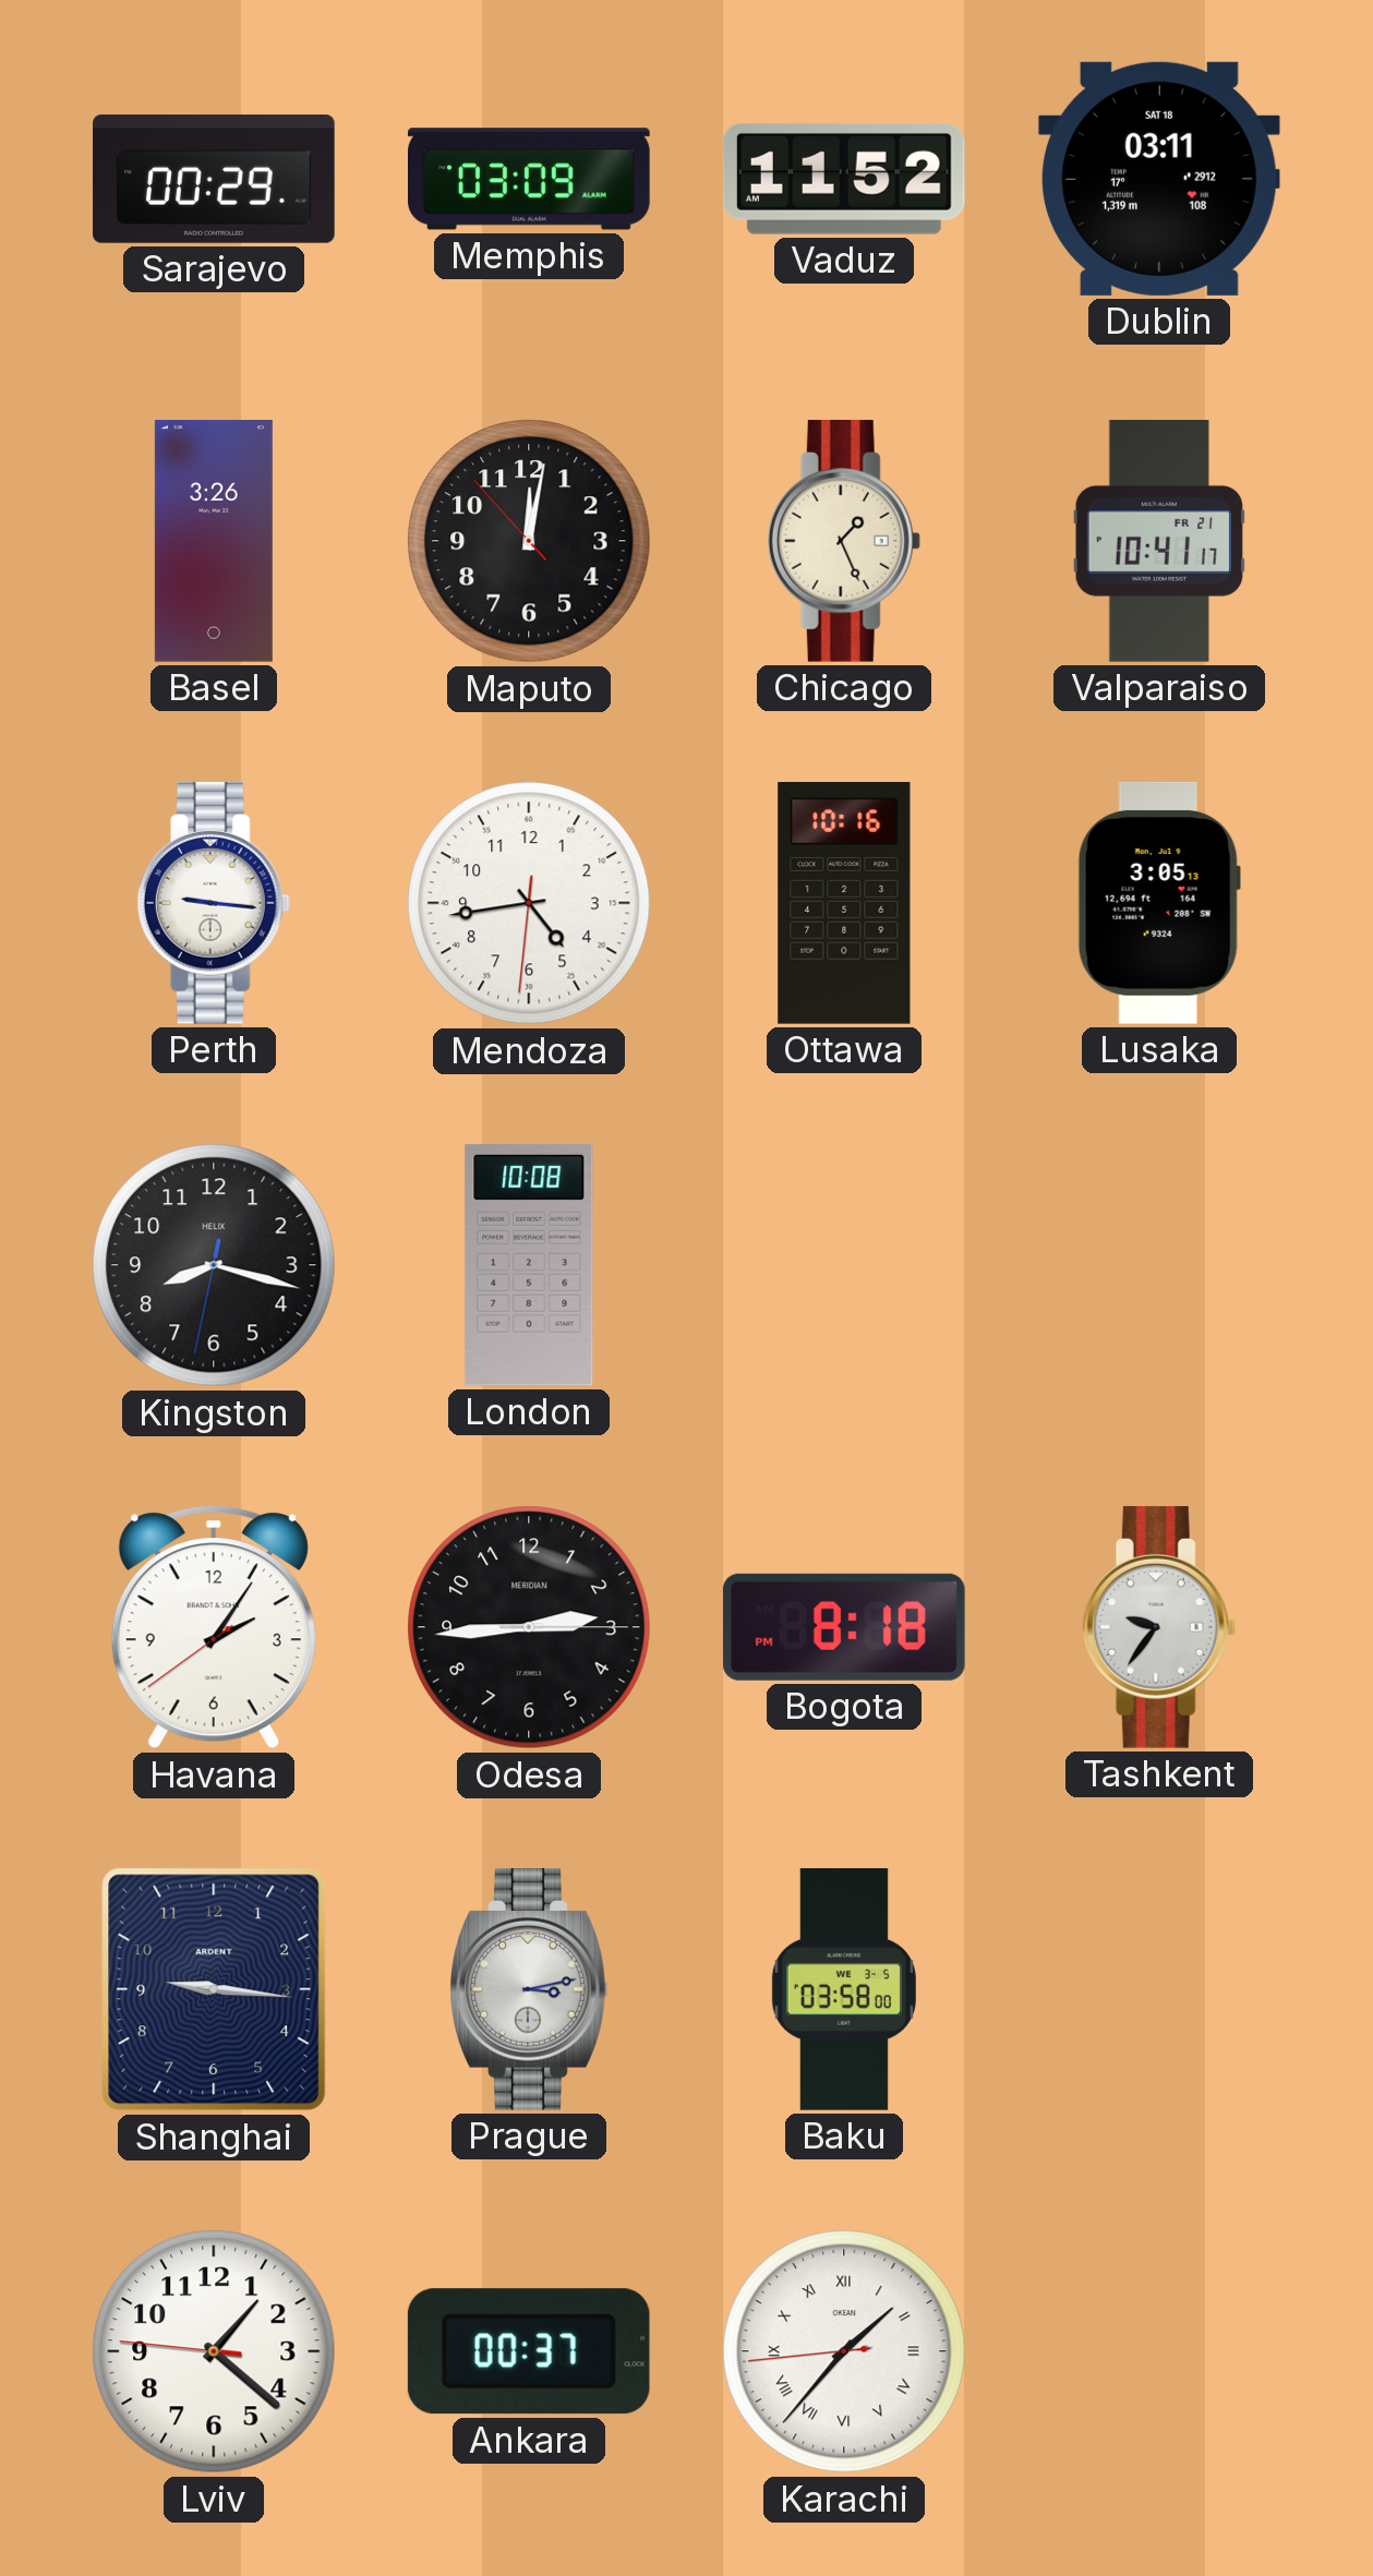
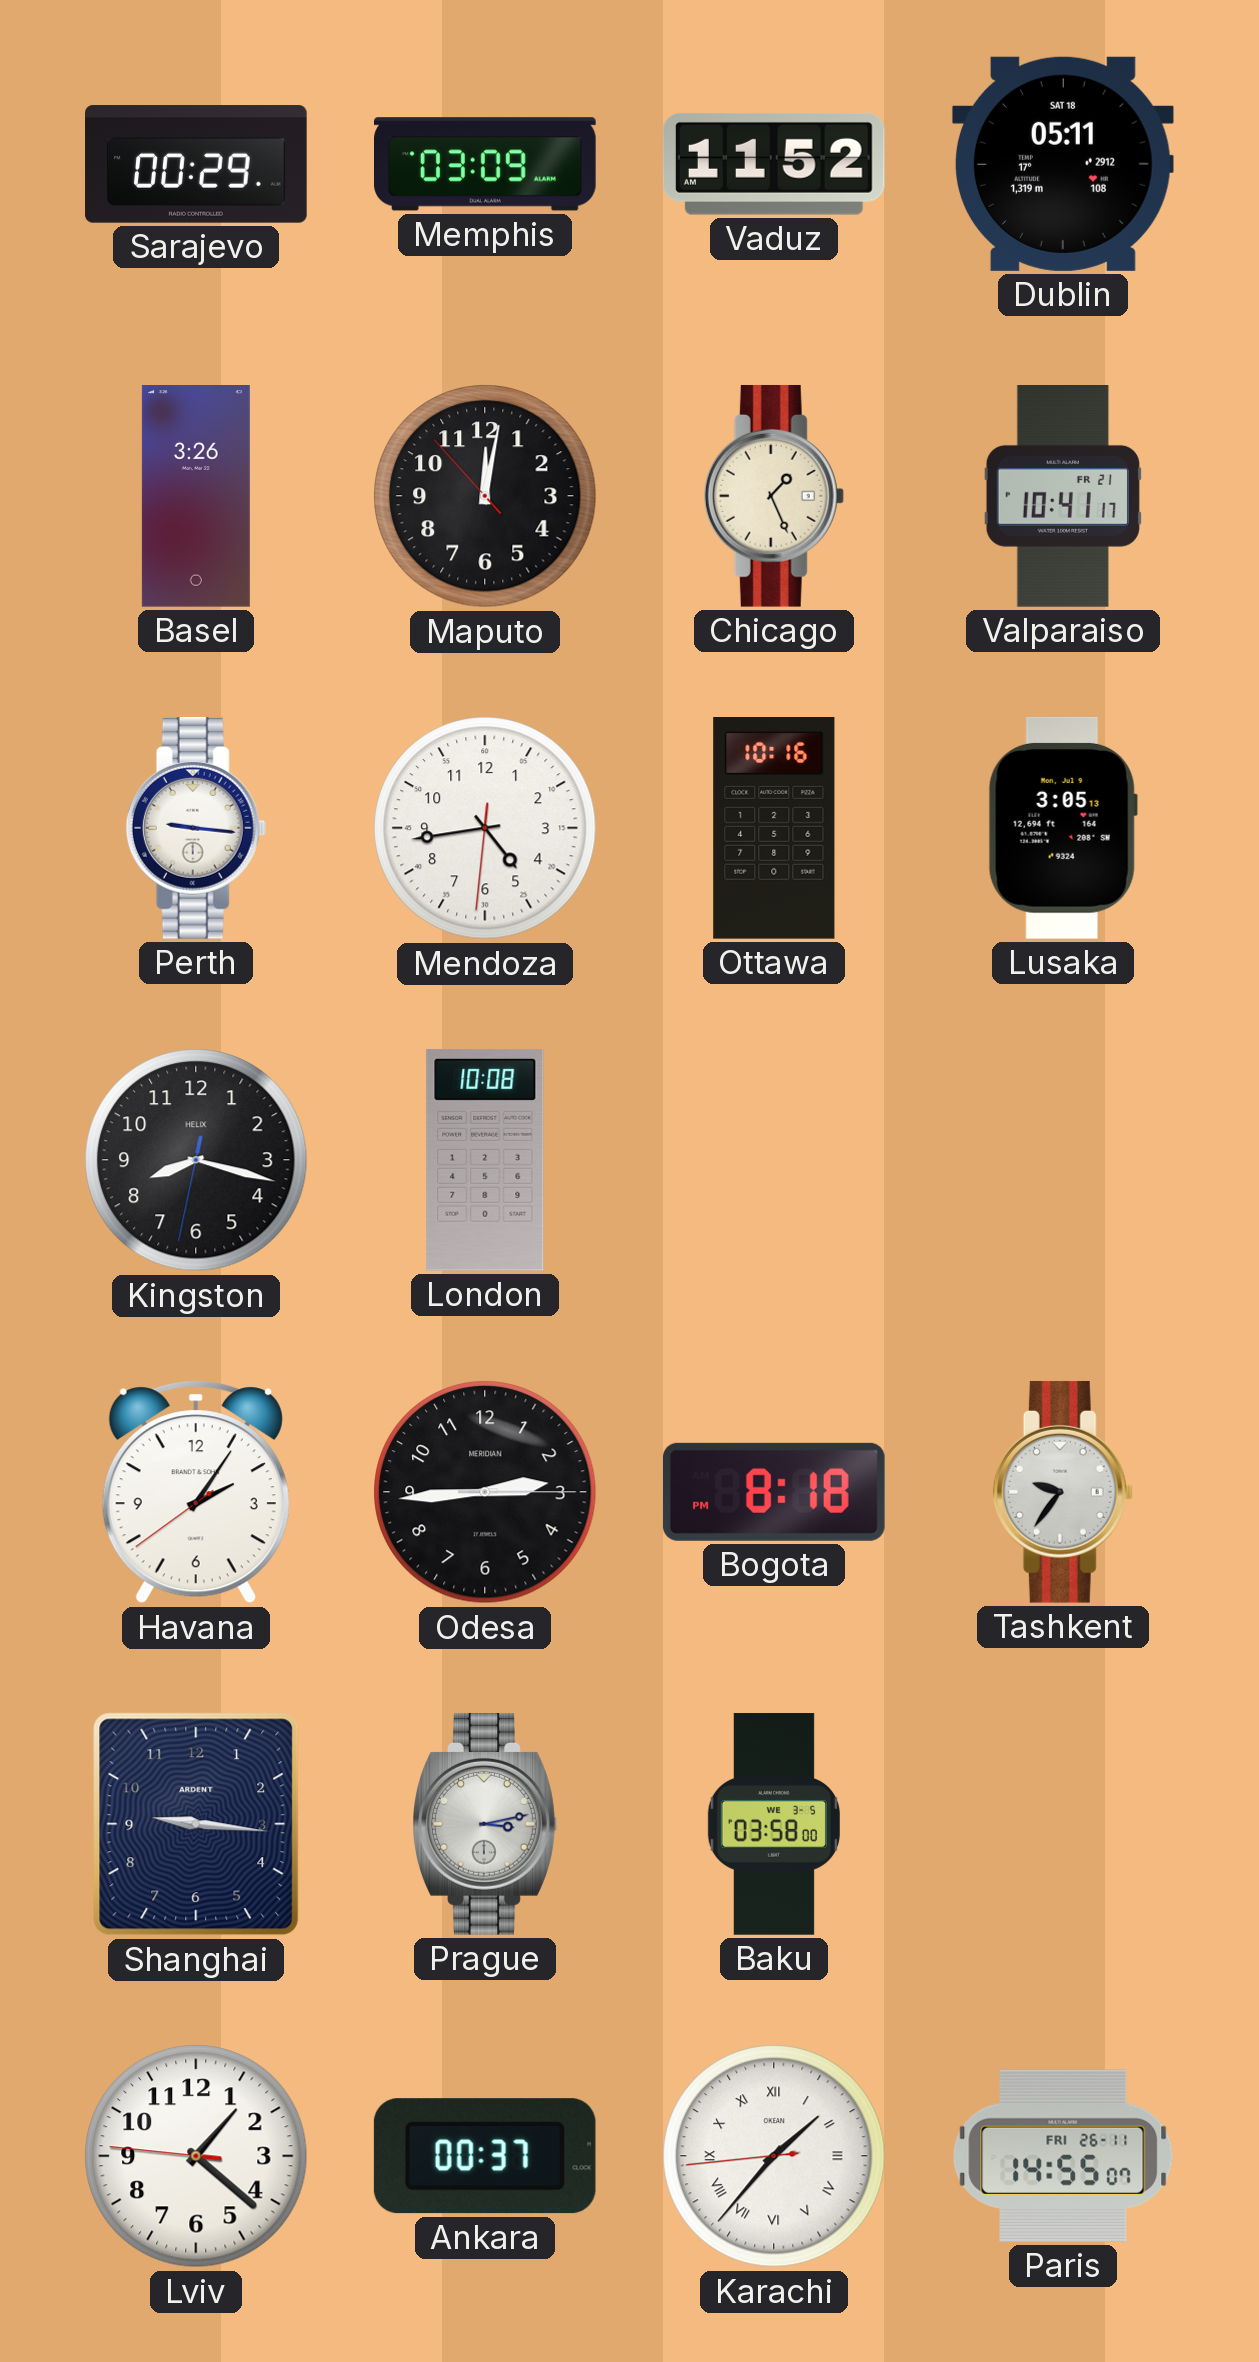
Dublin: 03:11 -> 05:11
Paris: none -> 14:55
